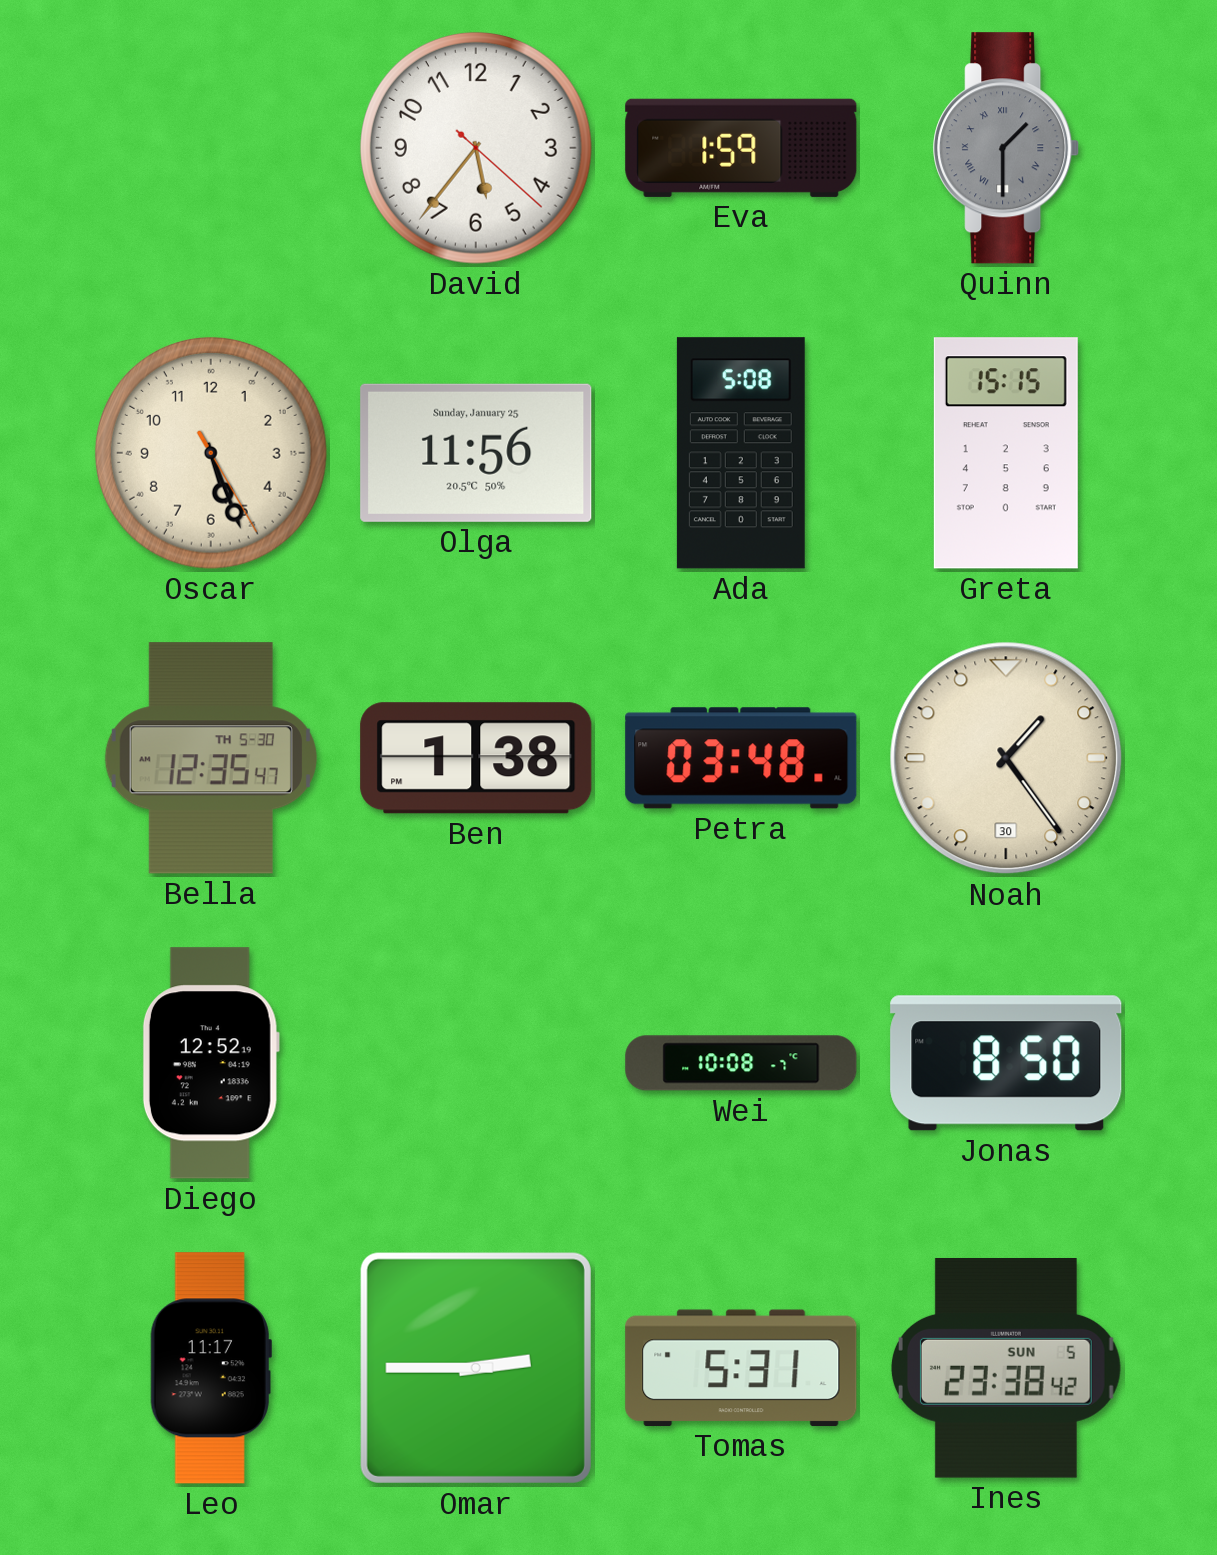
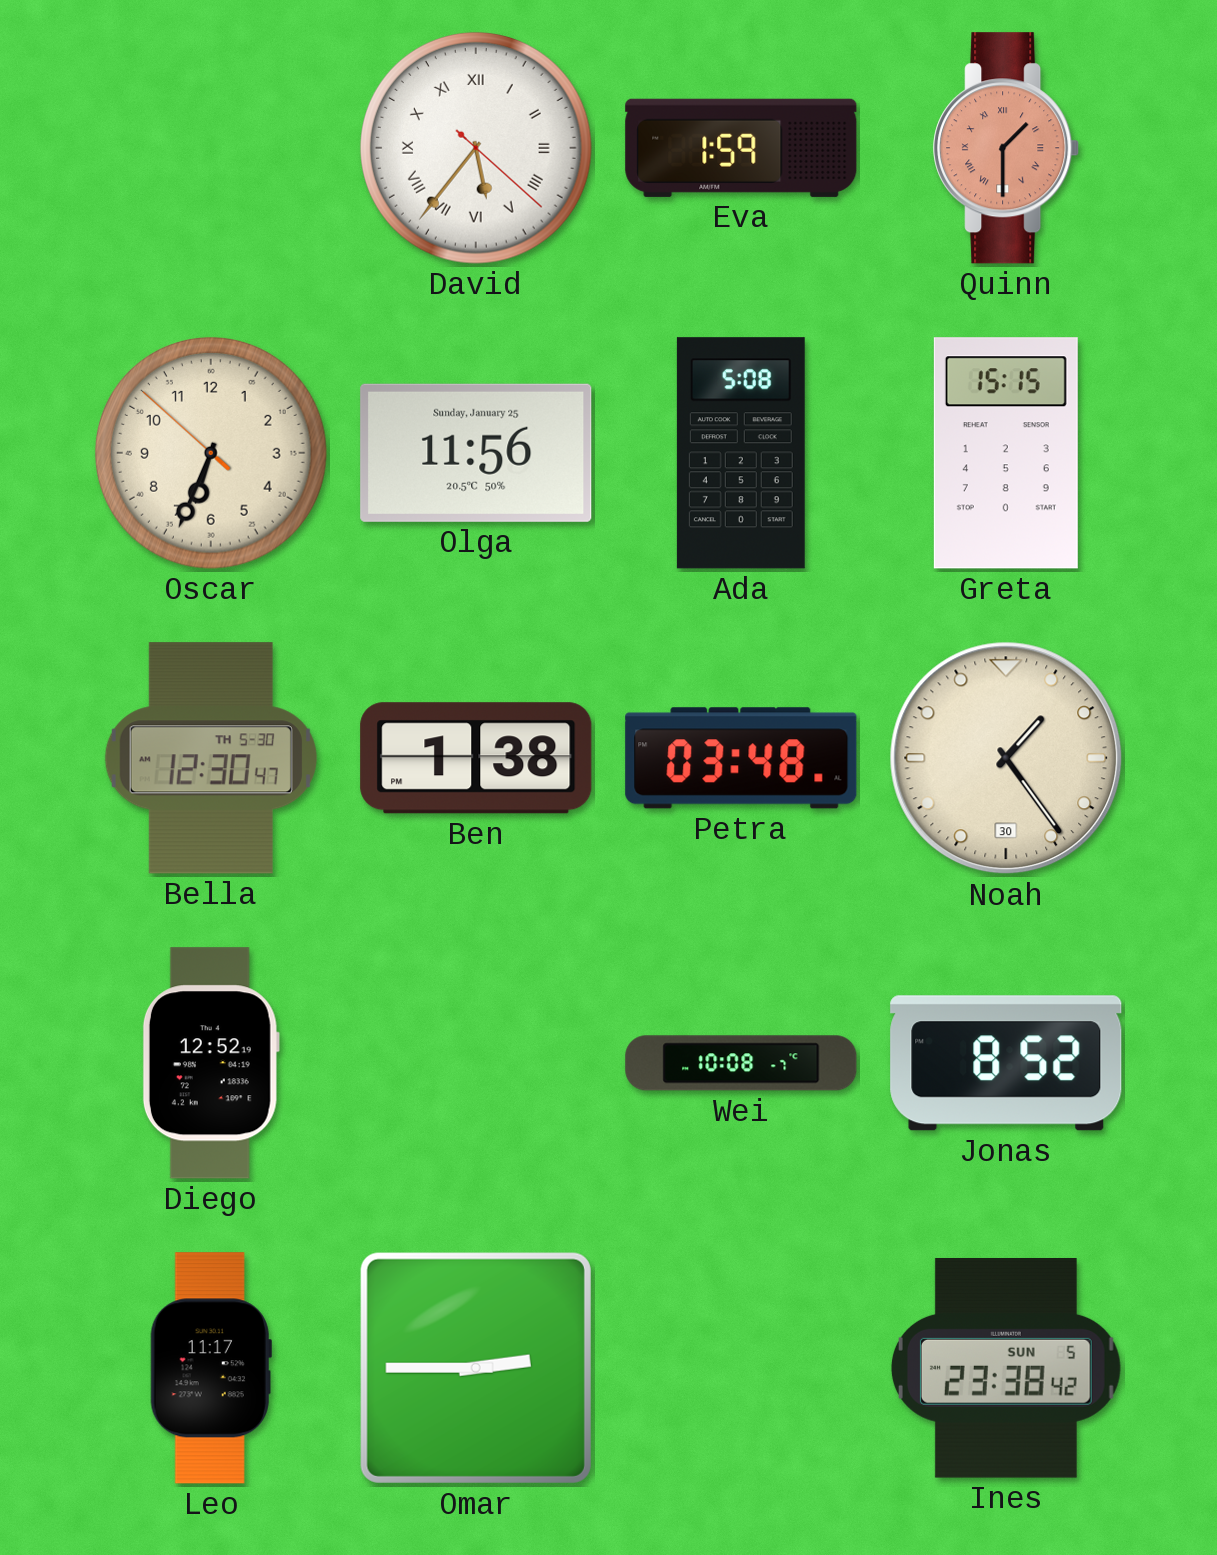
David numerals: Arabic -> Roman
Quinn dial: grey -> salmon
Oscar: 5:26 -> 6:33
Bella: 12:35 -> 12:30
Jonas: 8:50 -> 8:52
Tomas: 5:31 -> none
